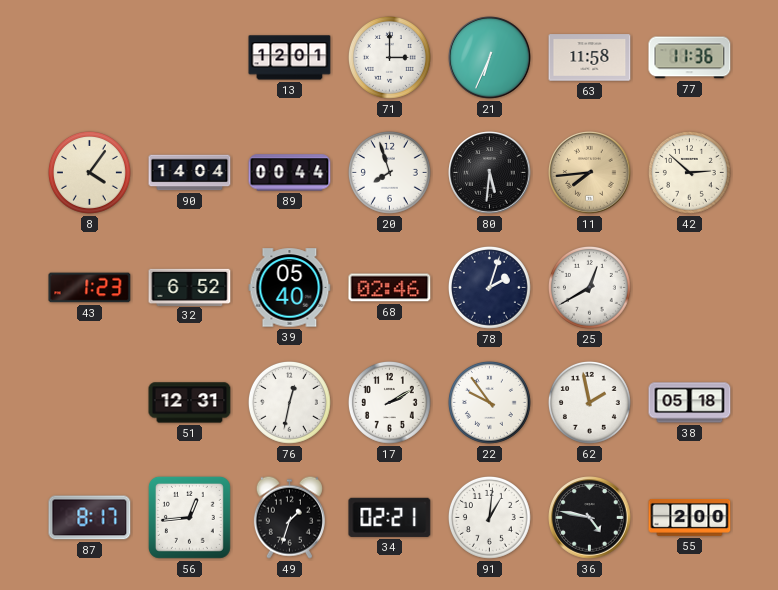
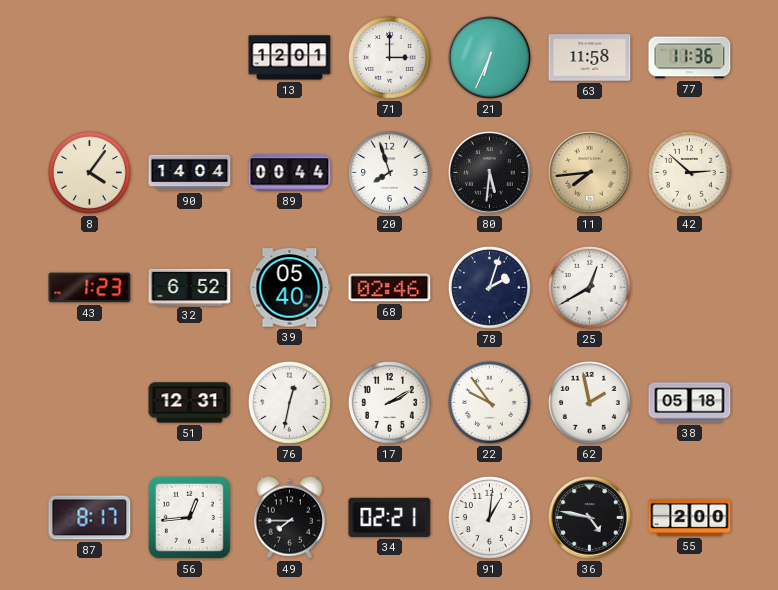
49: 1:33 -> 7:45
